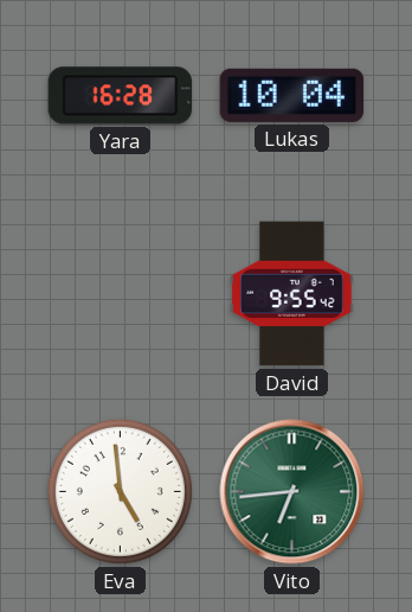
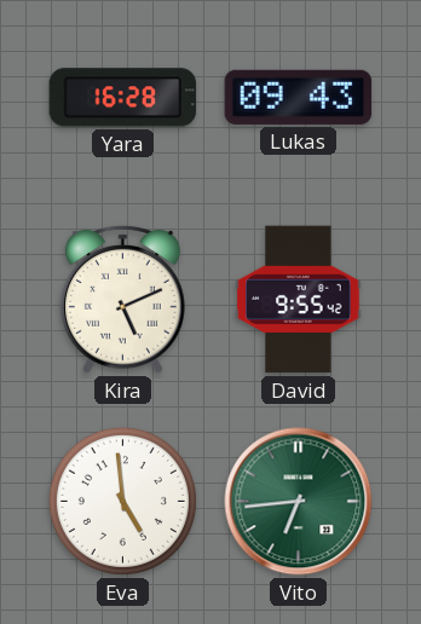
Lukas: 10:04 -> 09:43
Kira: none -> 5:11
